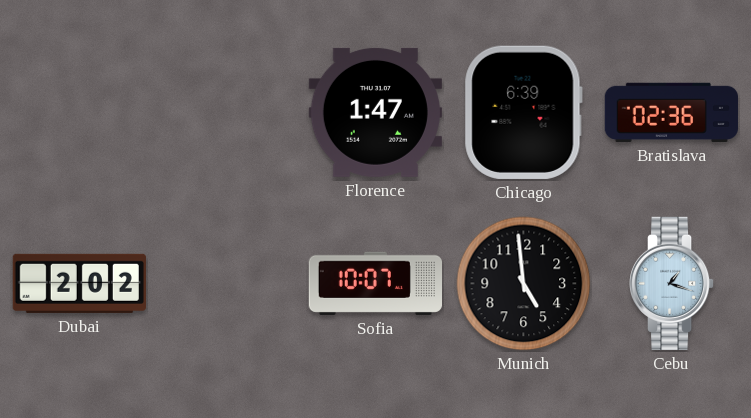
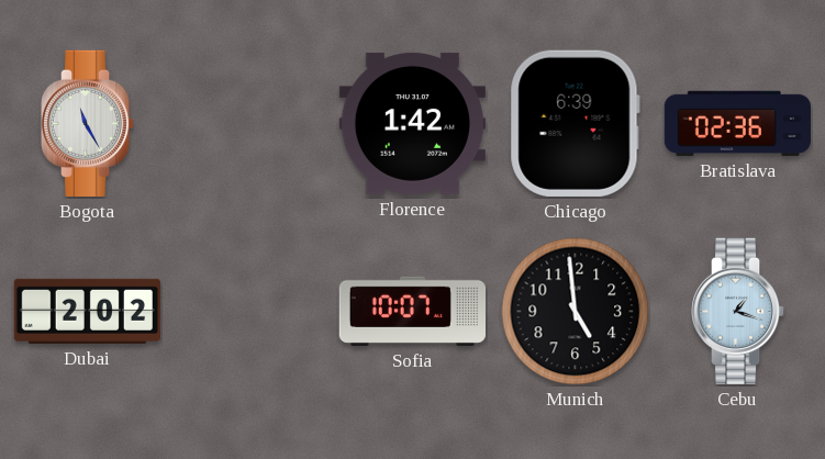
Bogota: none -> 11:25
Florence: 1:47 -> 1:42
